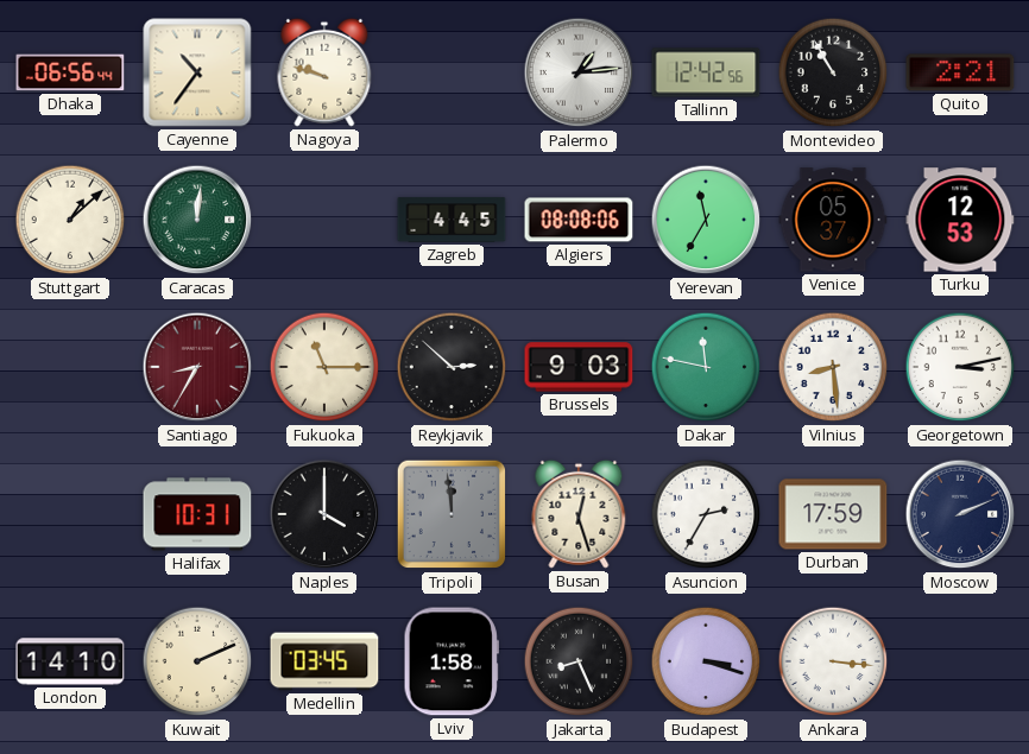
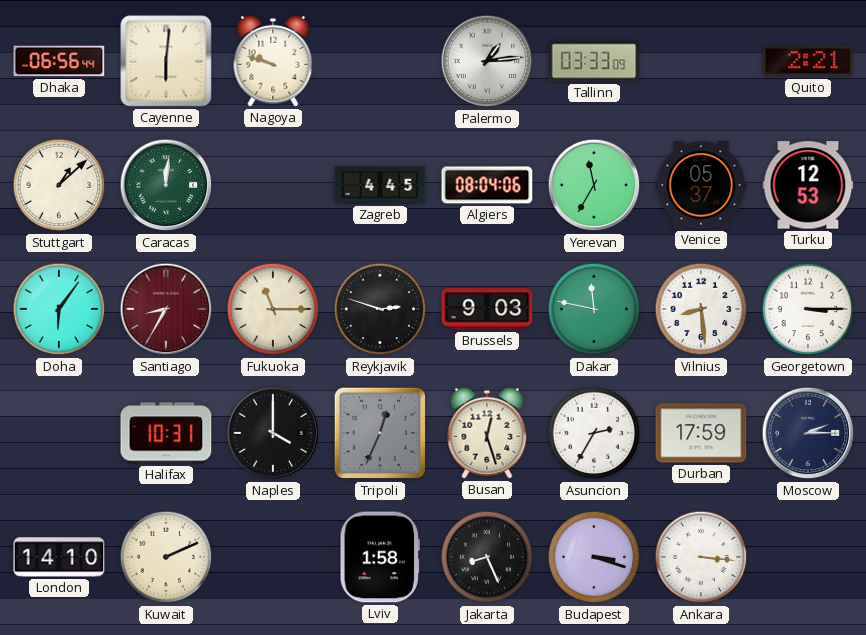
Cayenne: 10:36 -> 6:01
Tallinn: 12:42 -> 03:33
Montevideo: 10:55 -> none
Algiers: 08:08 -> 08:04
Doha: none -> 6:06
Reykjavik: 2:52 -> 2:48
Georgetown: 3:13 -> 3:15
Tripoli: 11:59 -> 12:34
Moscow: 2:11 -> 2:15
Medellin: 03:45 -> none
